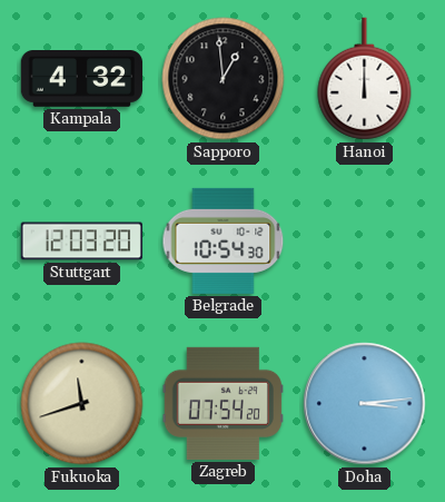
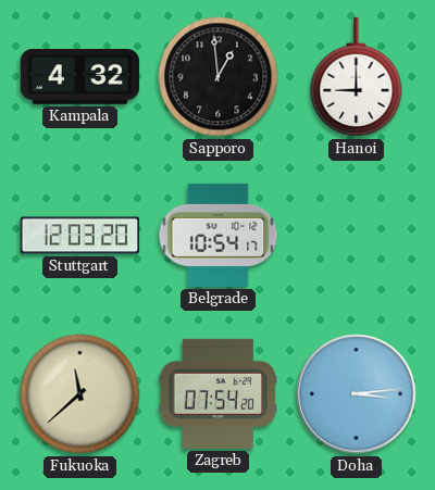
Hanoi: 12:00 -> 9:00
Belgrade: 10:54:30 -> 10:54:17
Fukuoka: 11:42 -> 11:38
